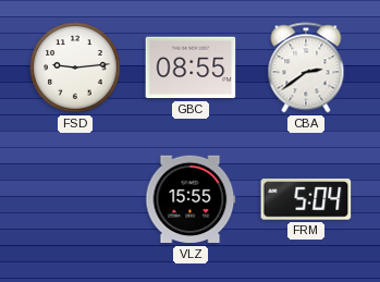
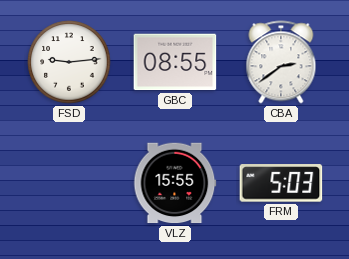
FRM: 5:04 -> 5:03
